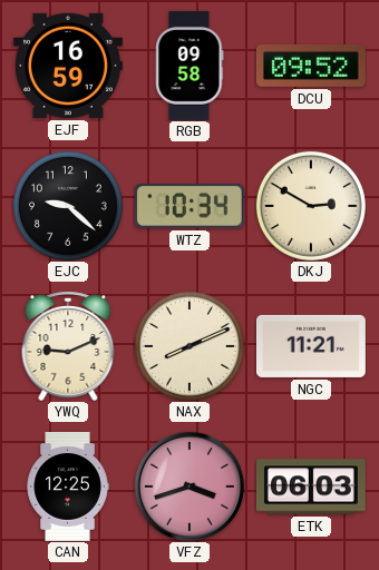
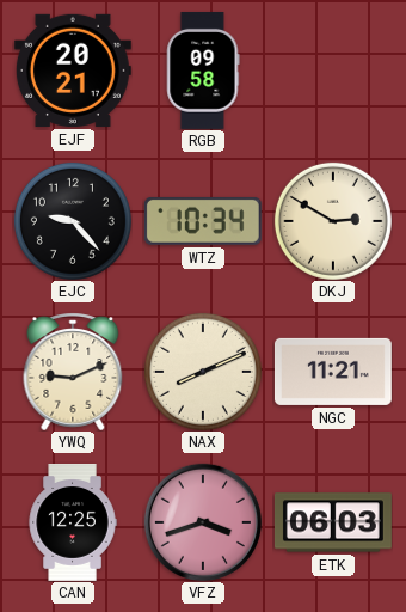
EJF: 16:59 -> 20:21
DCU: 09:52 -> none
EJC: 9:22 -> 9:23
